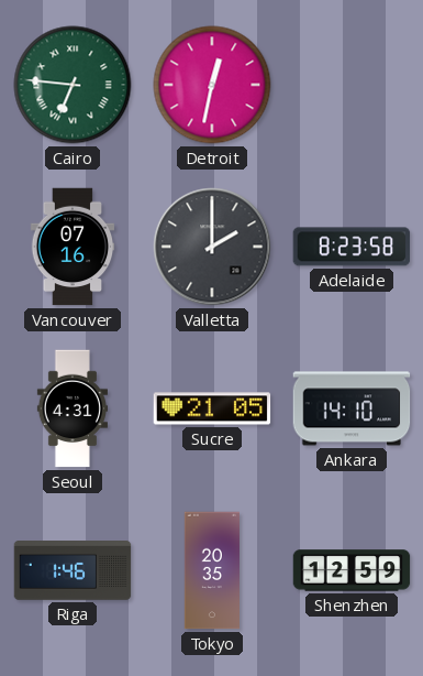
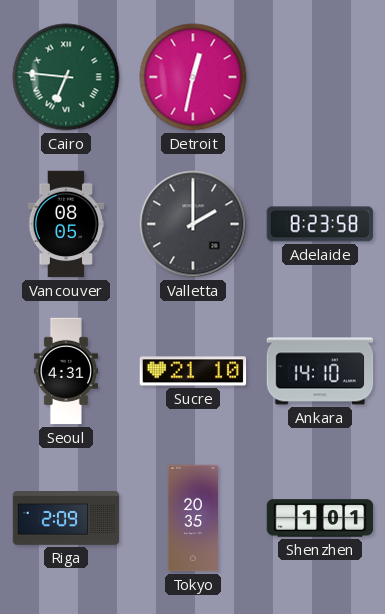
Vancouver: 07:16 -> 08:05
Sucre: 21:05 -> 21:10
Riga: 1:46 -> 2:09
Shenzhen: 12:59 -> 1:01
